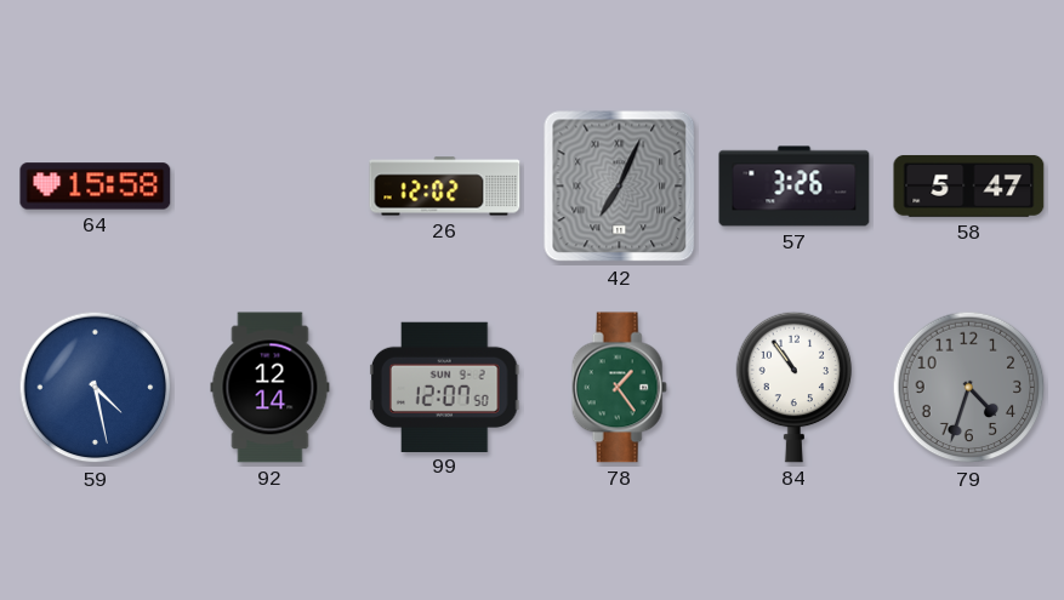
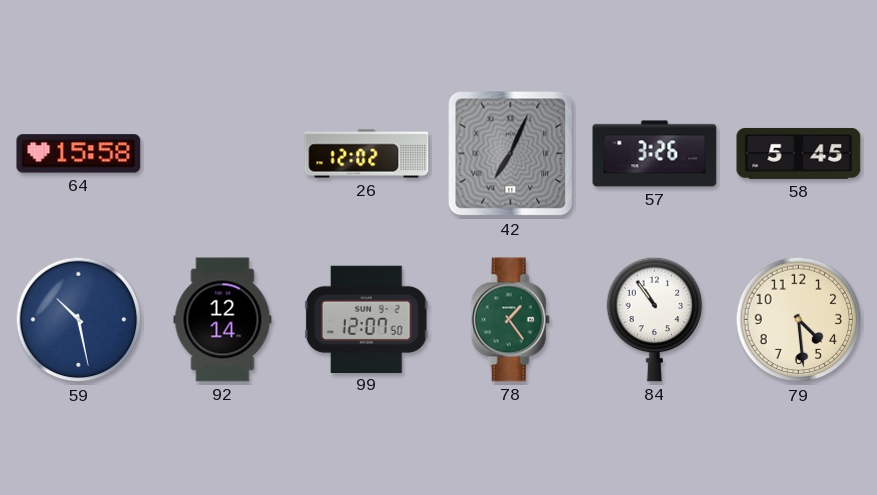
58: 5:47 -> 5:45
59: 4:28 -> 10:28
79: 4:33 -> 4:29
79 dial: grey -> cream
